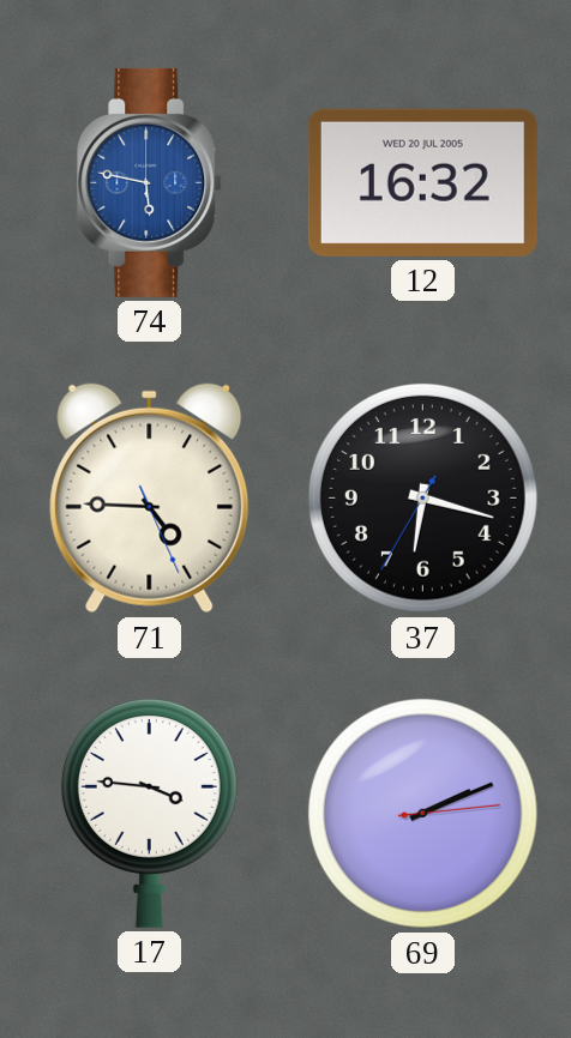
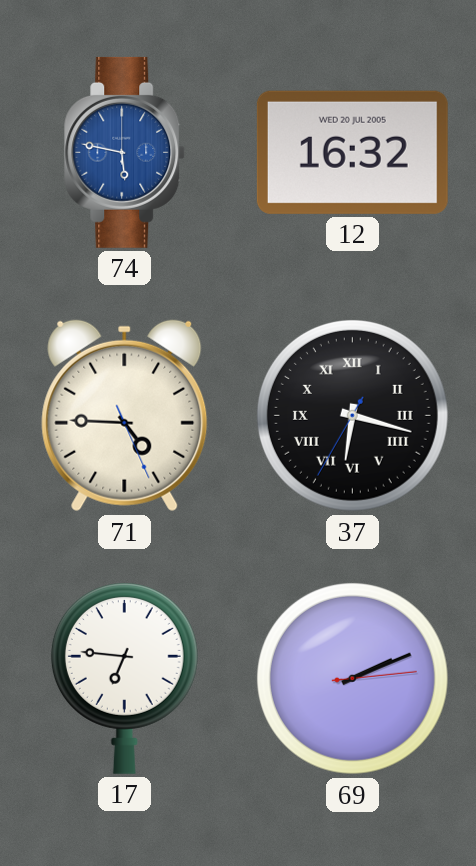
37 numerals: Arabic -> Roman
17: 3:46 -> 6:46
